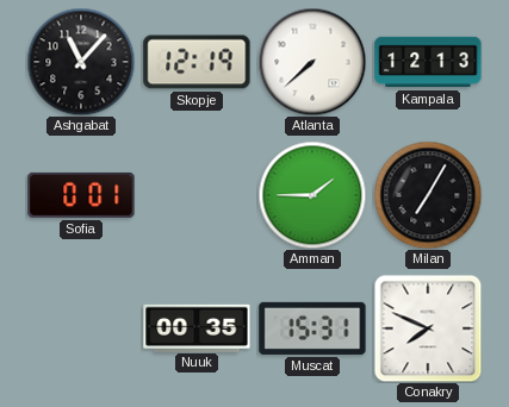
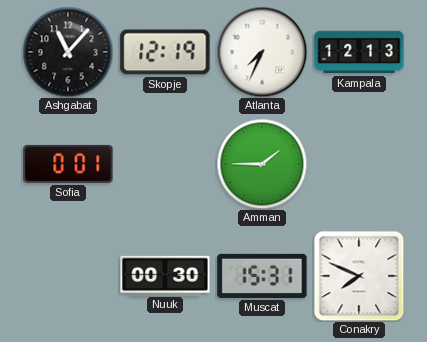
Atlanta: 7:38 -> 7:34
Milan: 7:05 -> none
Nuuk: 00:35 -> 00:30
